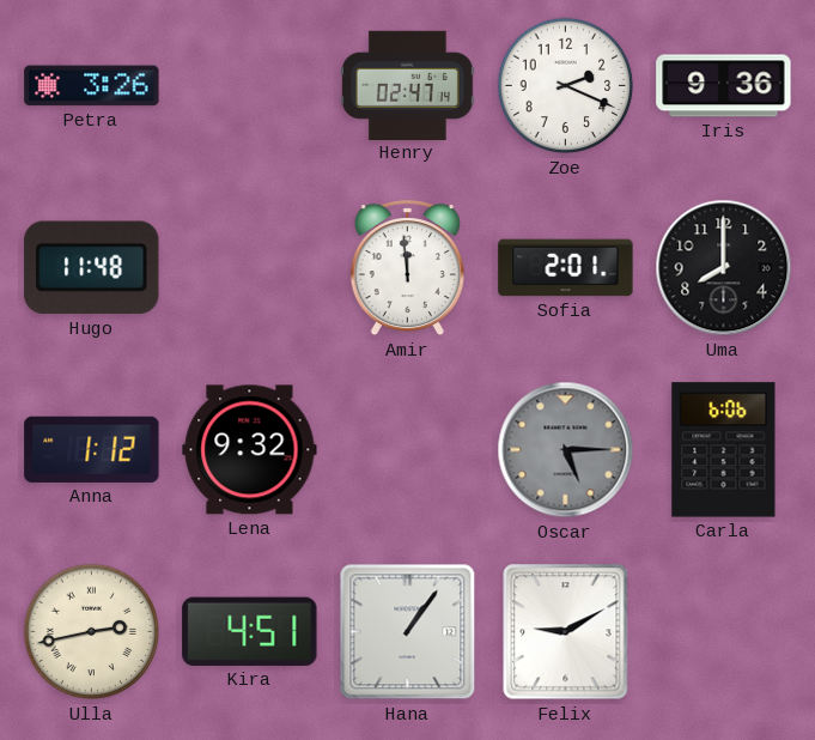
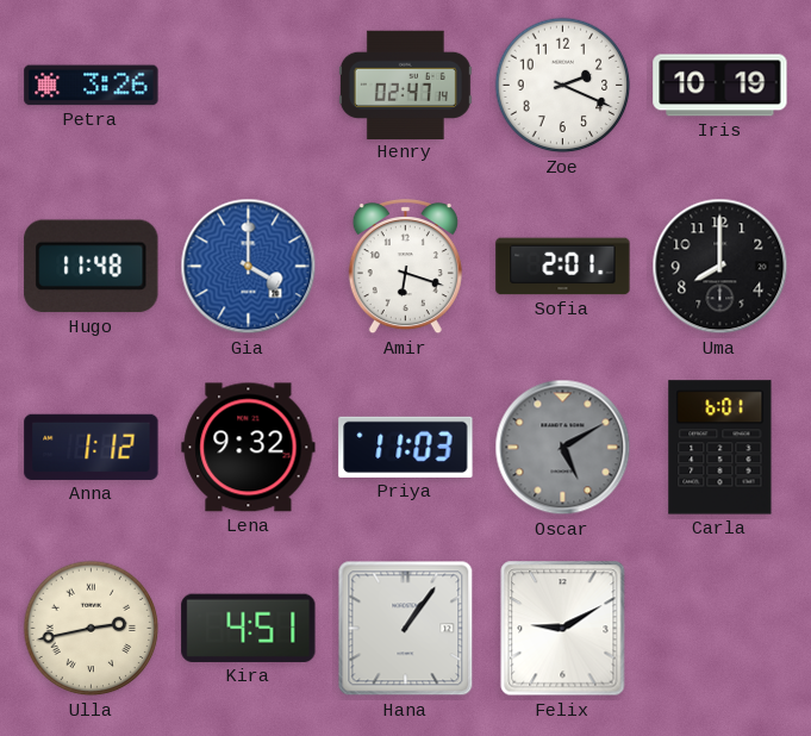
Iris: 9:36 -> 10:19
Gia: none -> 4:00
Amir: 11:59 -> 6:18
Priya: none -> 11:03
Oscar: 5:15 -> 5:10
Carla: 6:06 -> 6:01
